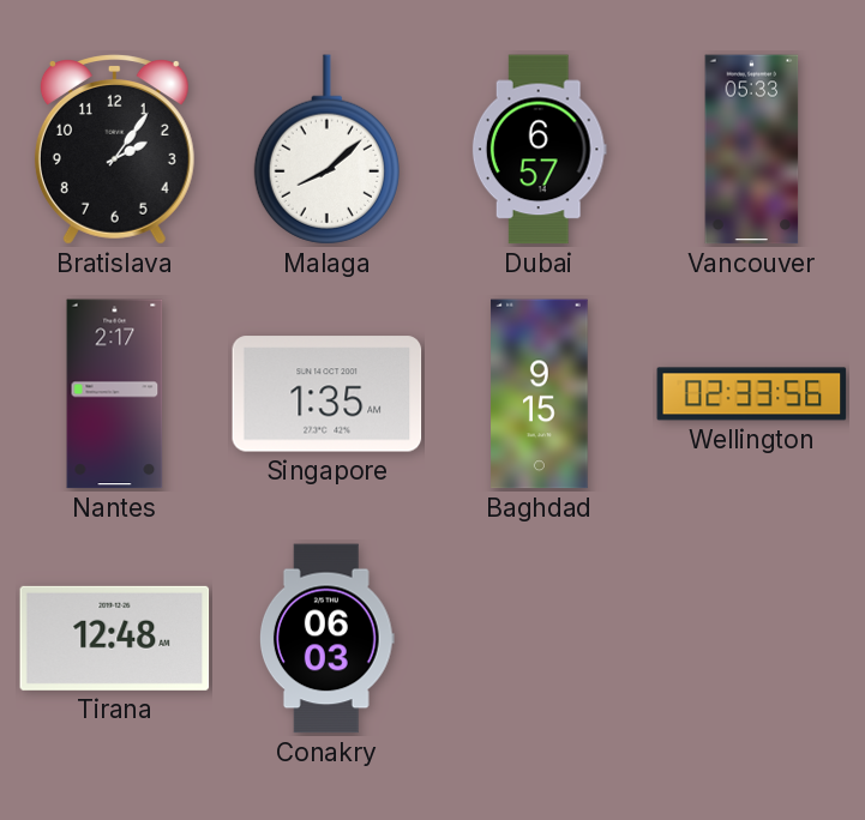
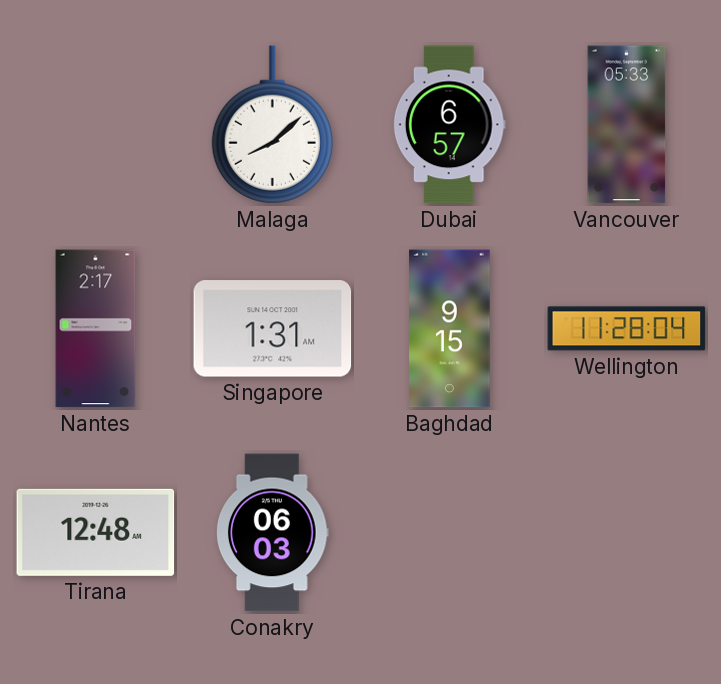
Bratislava: 2:06 -> none
Singapore: 1:35 -> 1:31
Wellington: 02:33 -> 11:28
